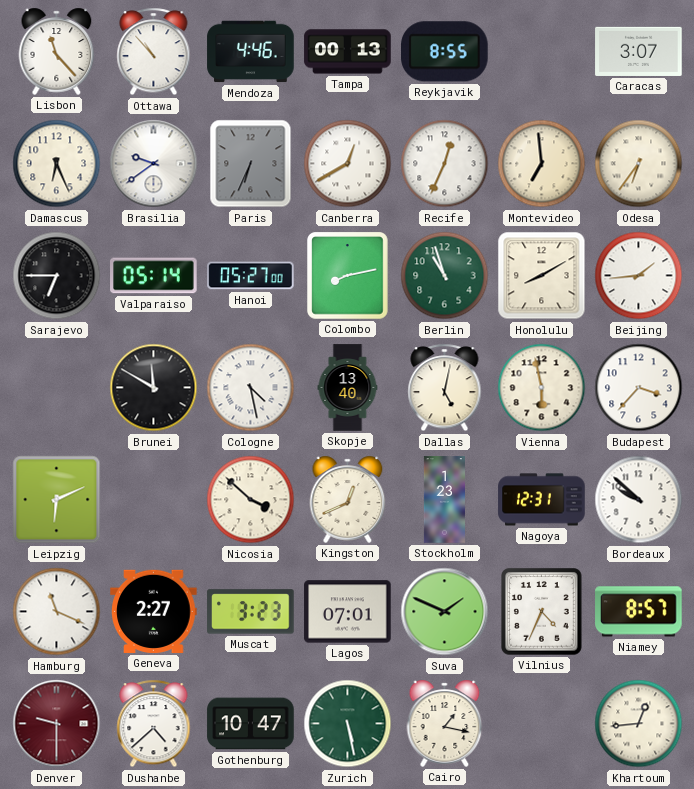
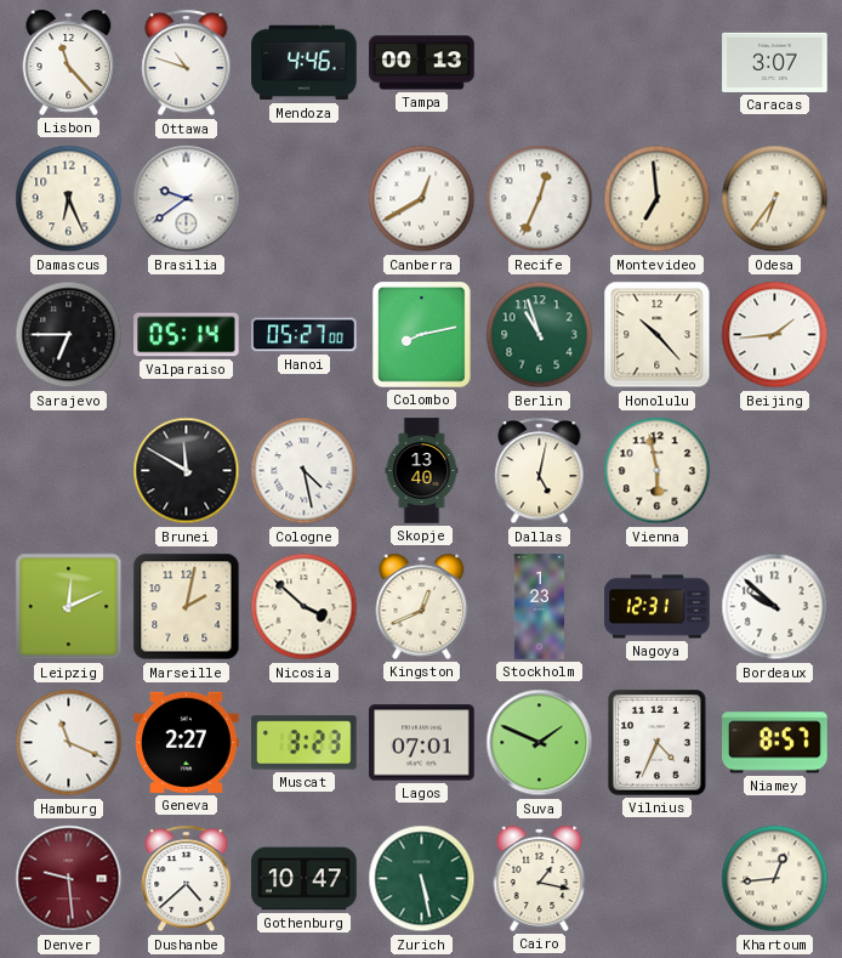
Ottawa: 10:53 -> 10:48
Reykjavik: 8:55 -> none
Paris: 6:34 -> none
Honolulu: 8:10 -> 10:23
Budapest: 3:37 -> none
Leipzig: 6:11 -> 12:11
Marseille: none -> 2:02
Denver: 9:30 -> 9:29
